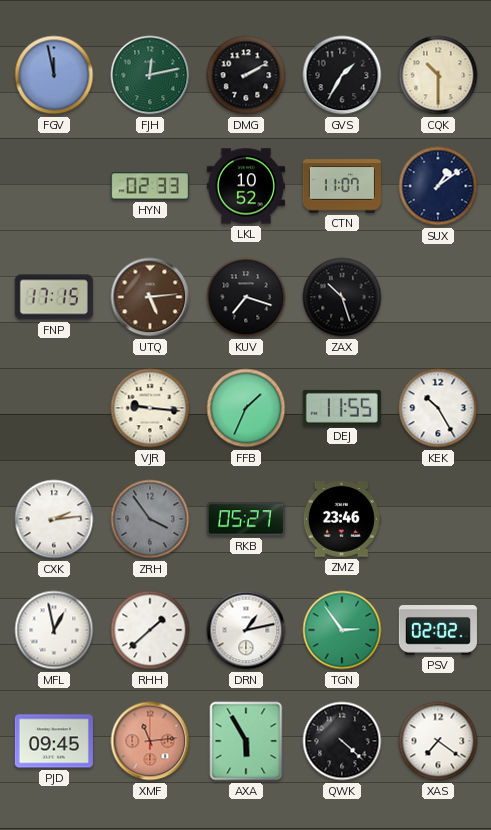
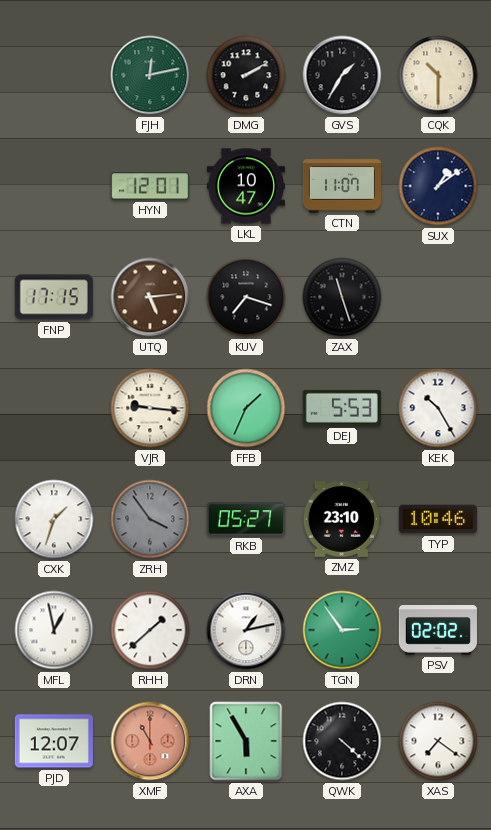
FGV: 11:58 -> none
HYN: 02:33 -> 12:01
LKL: 10:52 -> 10:47
ZAX: 10:27 -> 11:27
DEJ: 11:55 -> 5:53
CXK: 2:14 -> 1:33
ZMZ: 23:46 -> 23:10
TYP: none -> 10:46
PJD: 09:45 -> 12:07
XMF: 11:14 -> 11:00
